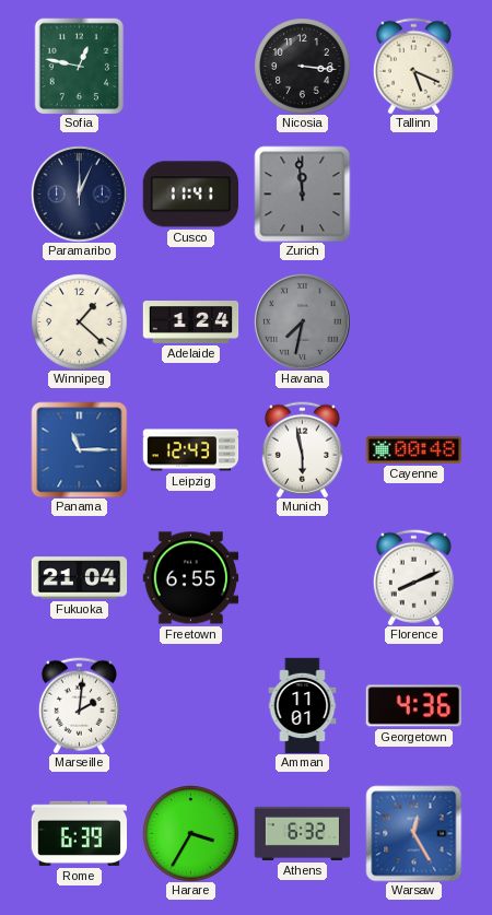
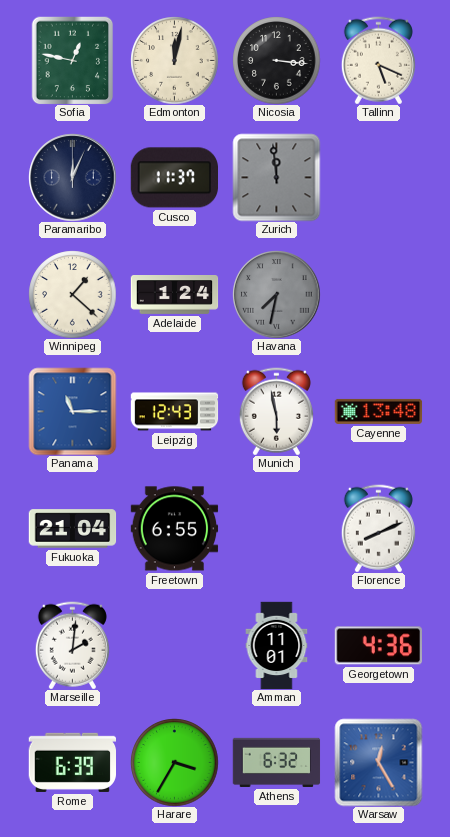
Edmonton: none -> 12:02
Cusco: 11:41 -> 11:37
Cayenne: 00:48 -> 13:48
